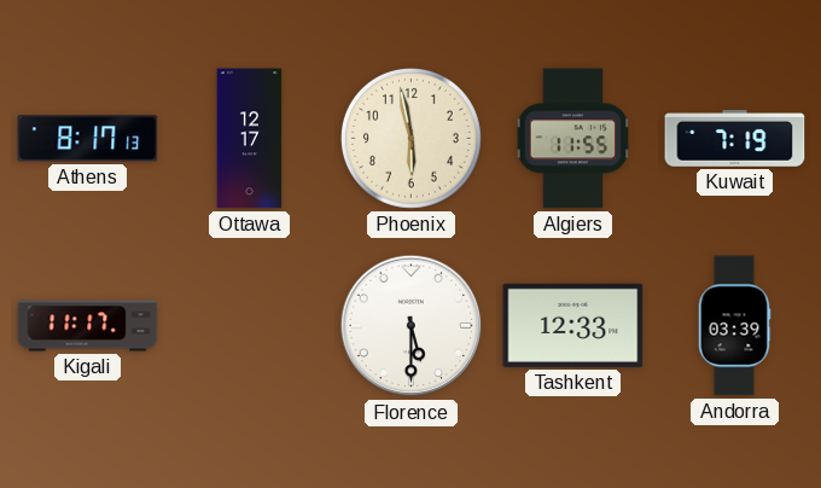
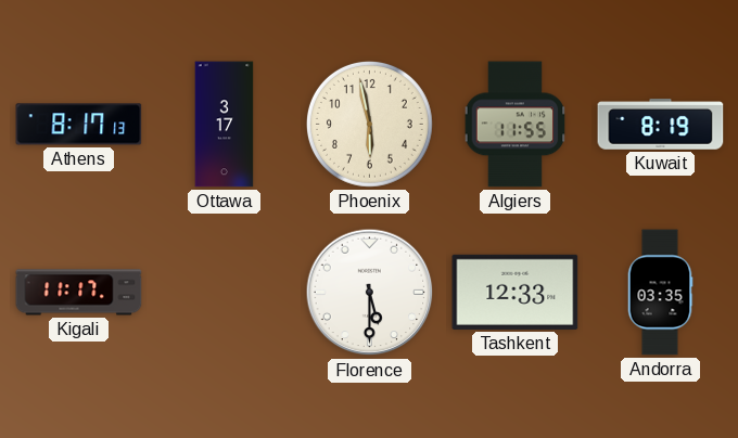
Ottawa: 12:17 -> 3:17
Kuwait: 7:19 -> 8:19
Andorra: 03:39 -> 03:35
